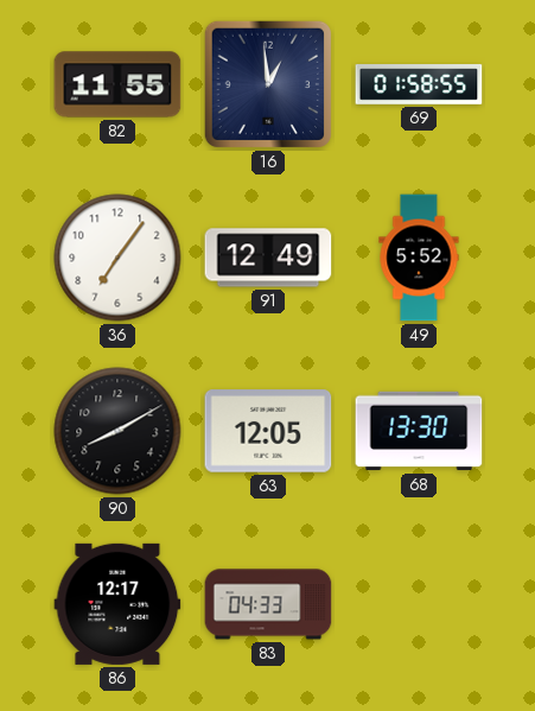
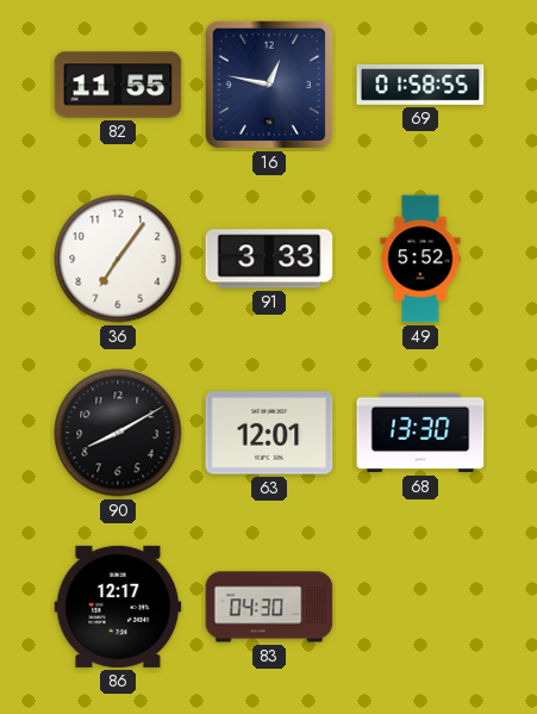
16: 12:59 -> 12:47
91: 12:49 -> 3:33
63: 12:05 -> 12:01
83: 04:33 -> 04:30
